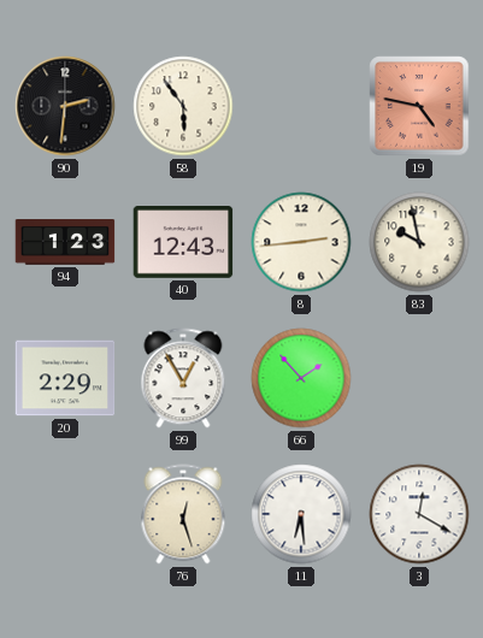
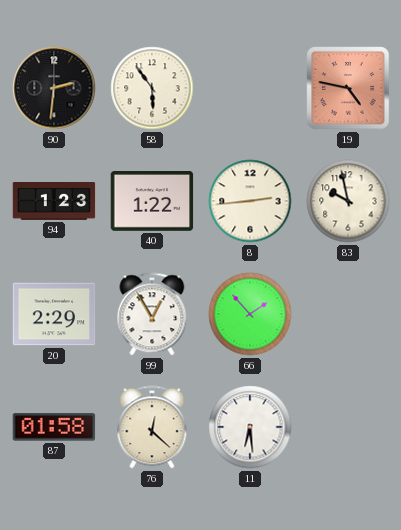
40: 12:43 -> 1:22
87: none -> 01:58
76: 12:27 -> 12:22
3: 12:20 -> none
